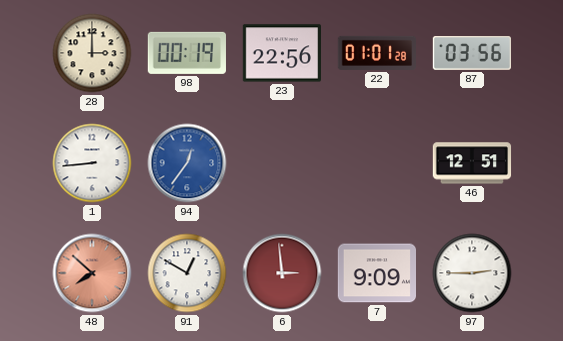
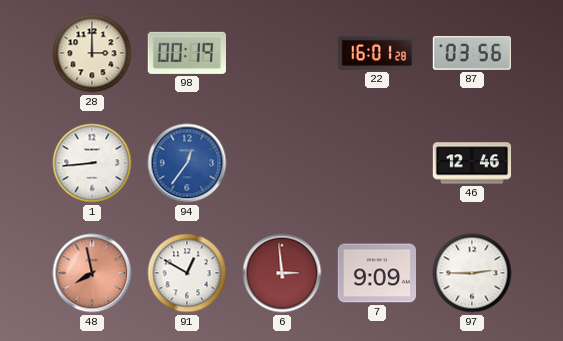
23: 22:56 -> none
22: 01:01 -> 16:01
46: 12:51 -> 12:46
48: 7:52 -> 7:58
